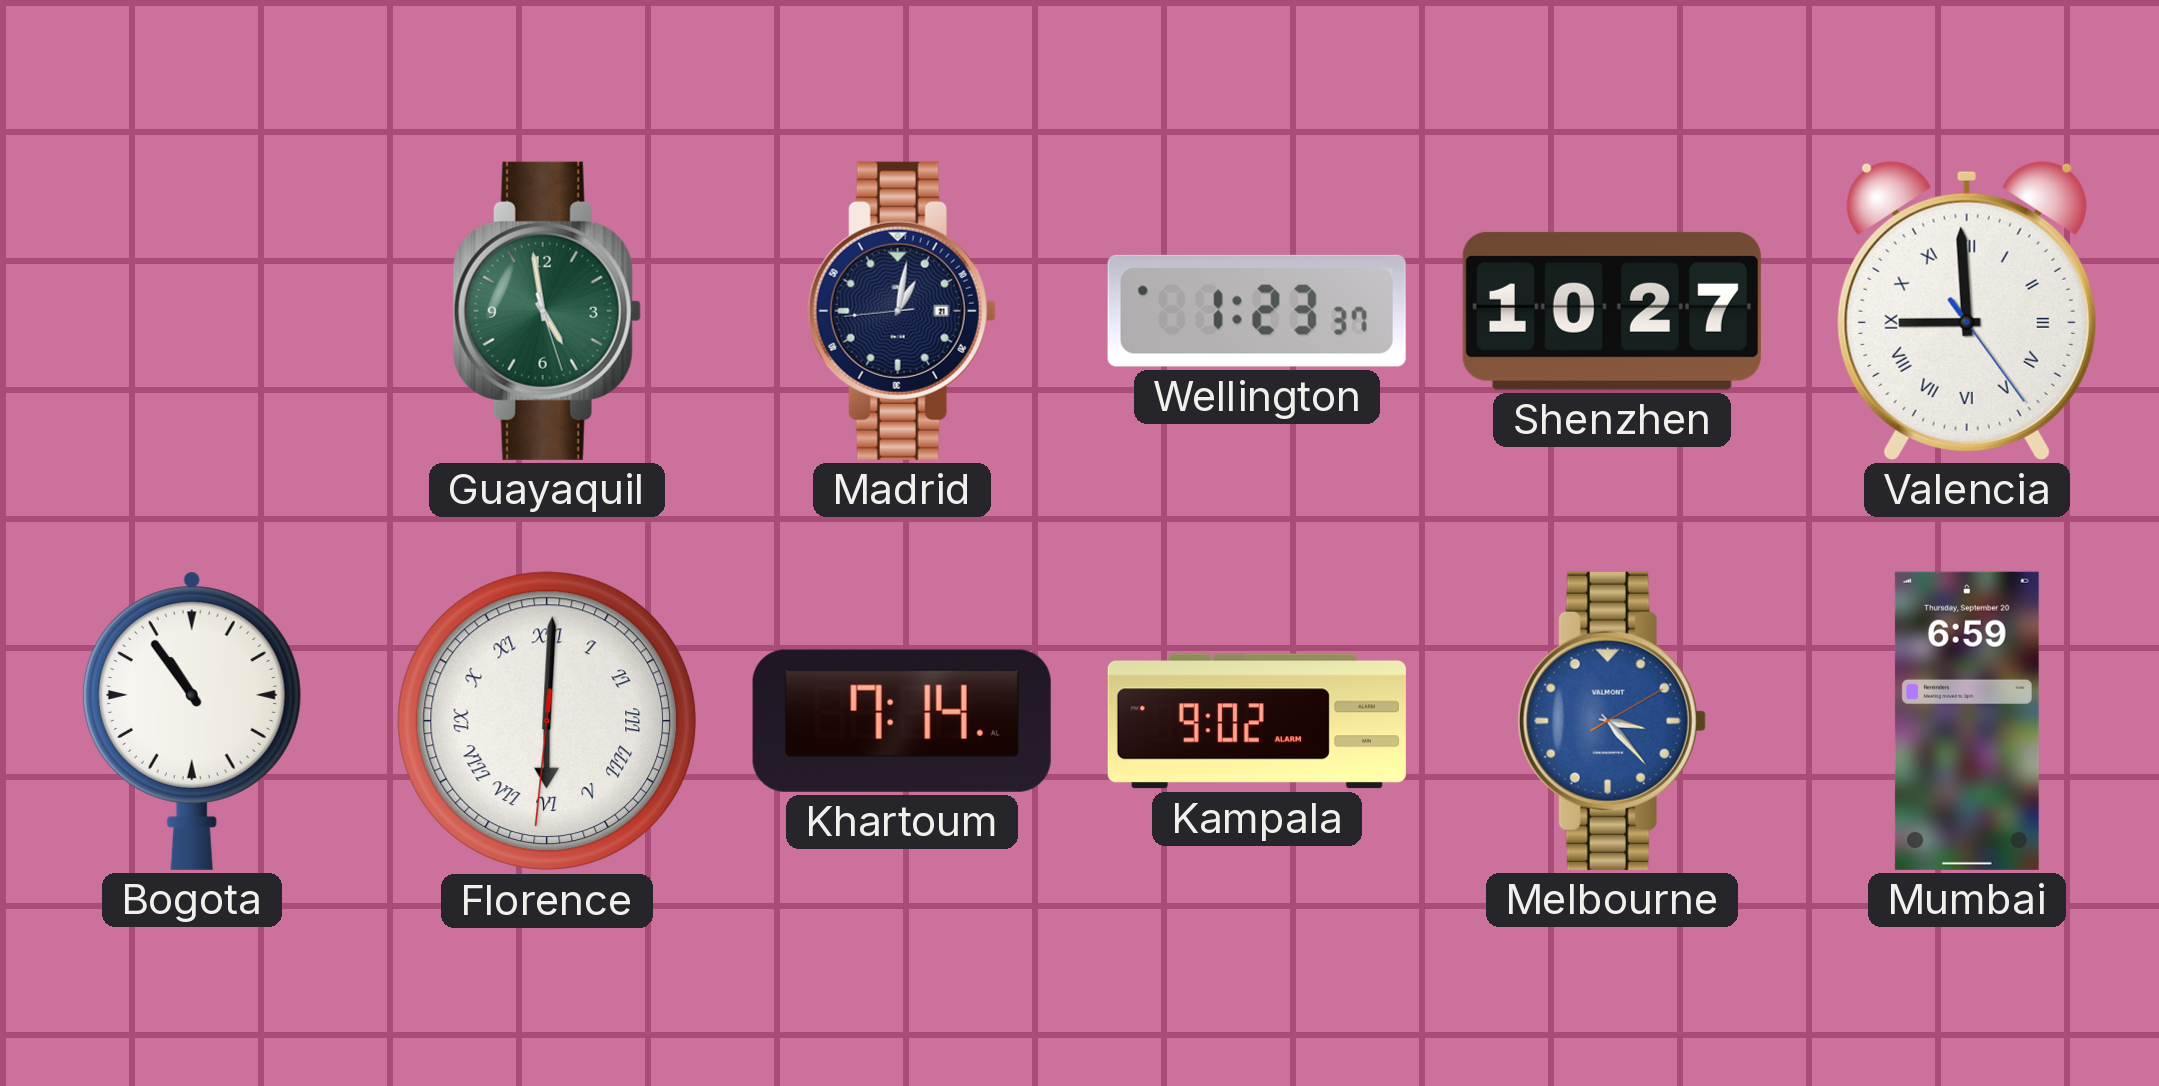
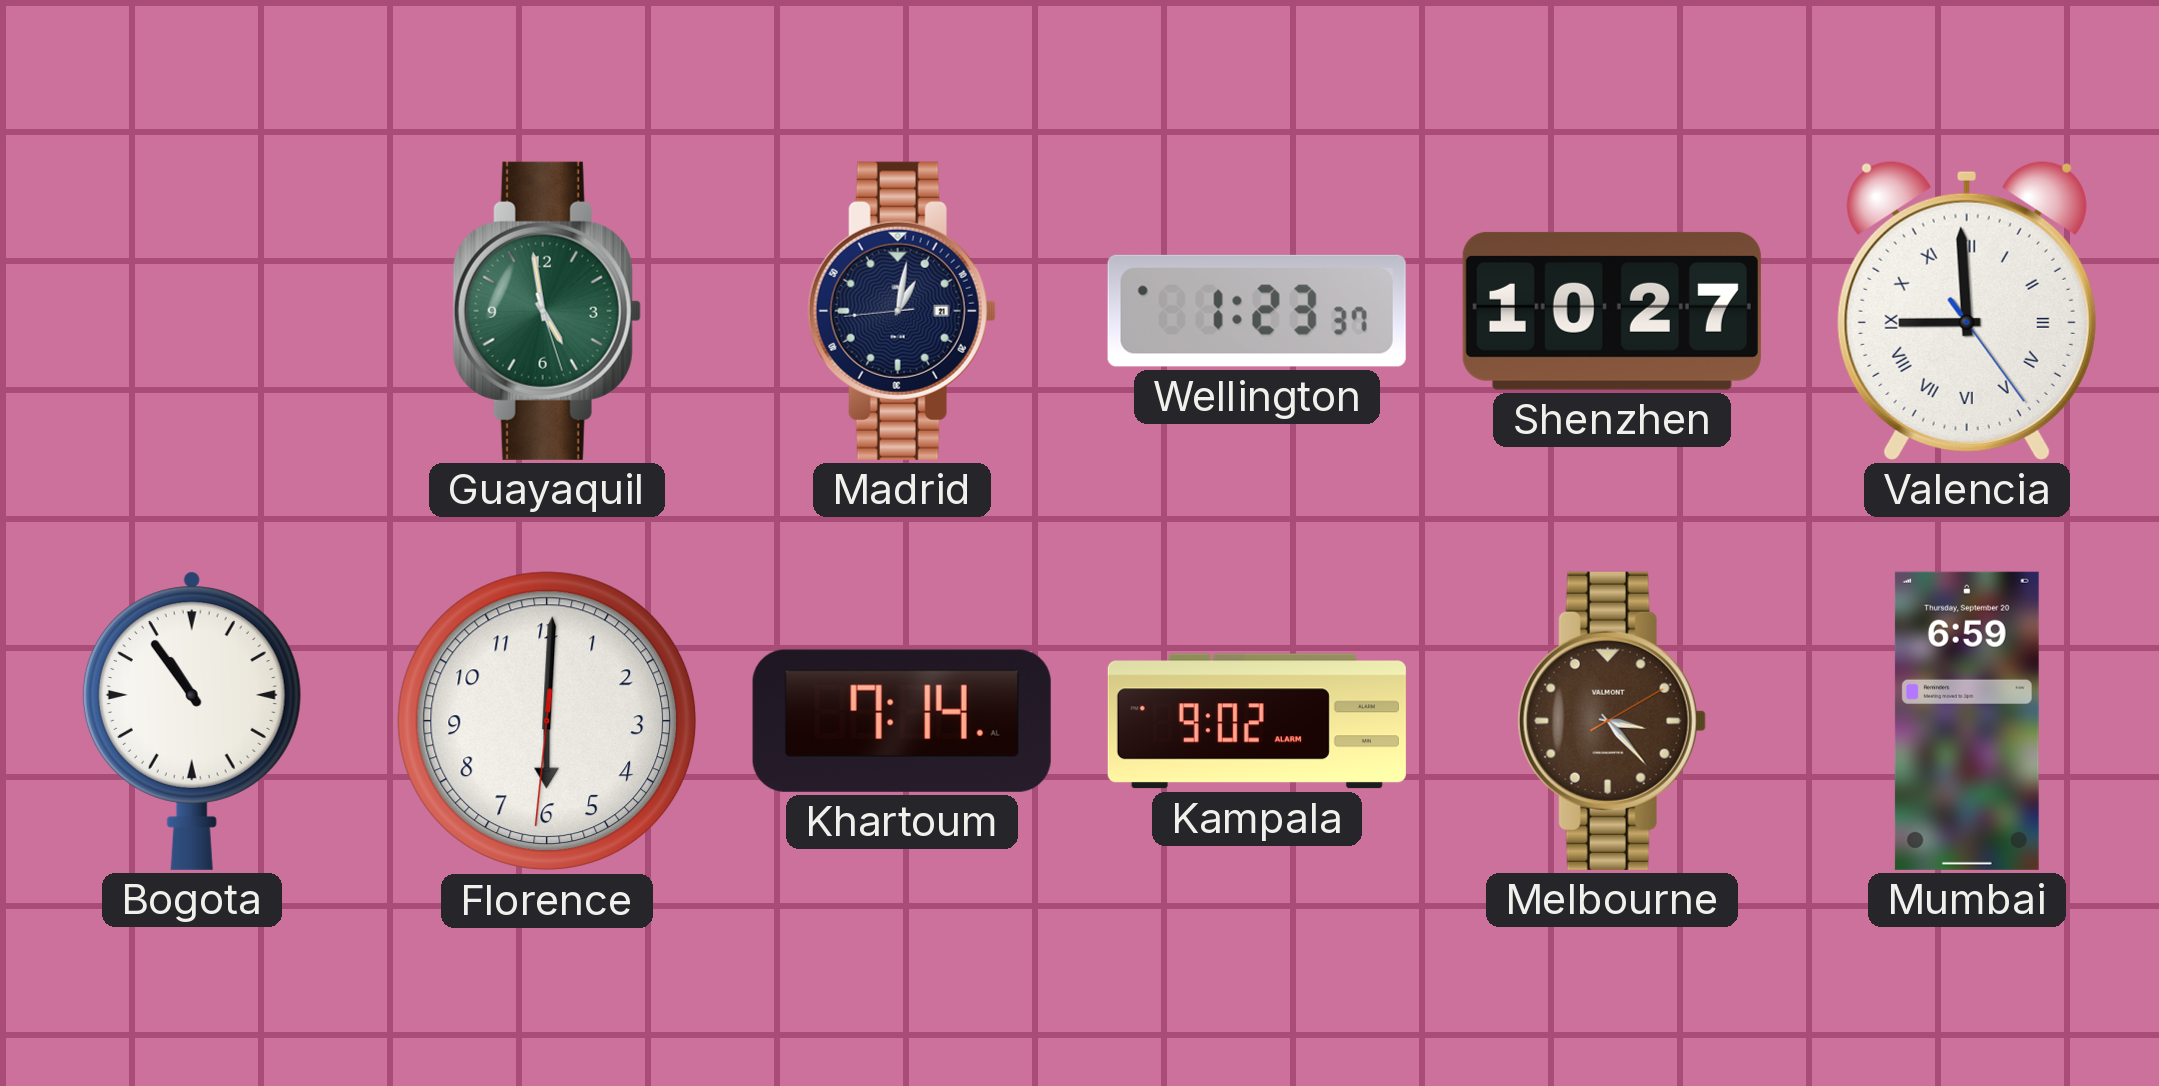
Florence numerals: Roman -> Arabic
Melbourne dial: blue -> brown
